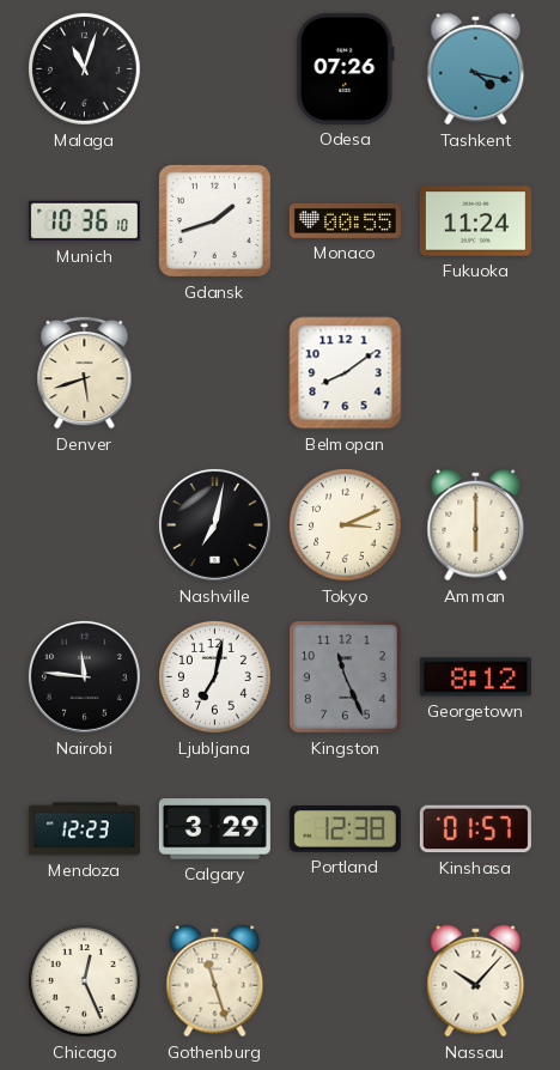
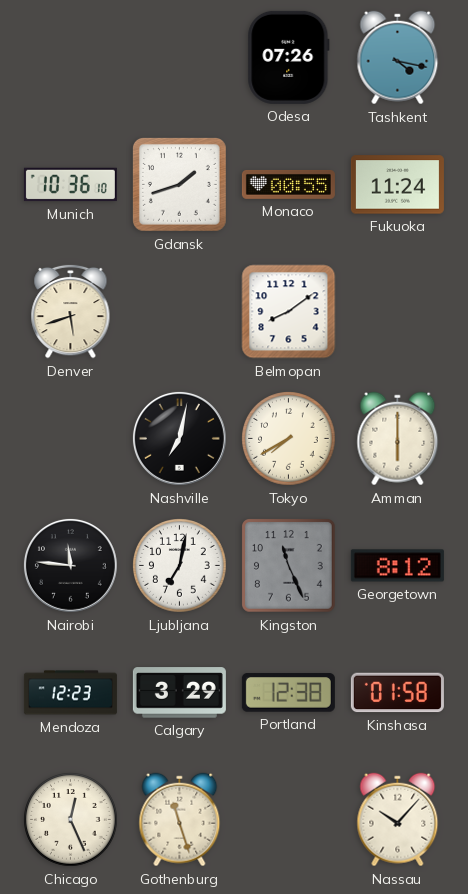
Malaga: 11:03 -> none
Tokyo: 3:11 -> 7:40
Kinshasa: 01:57 -> 01:58
